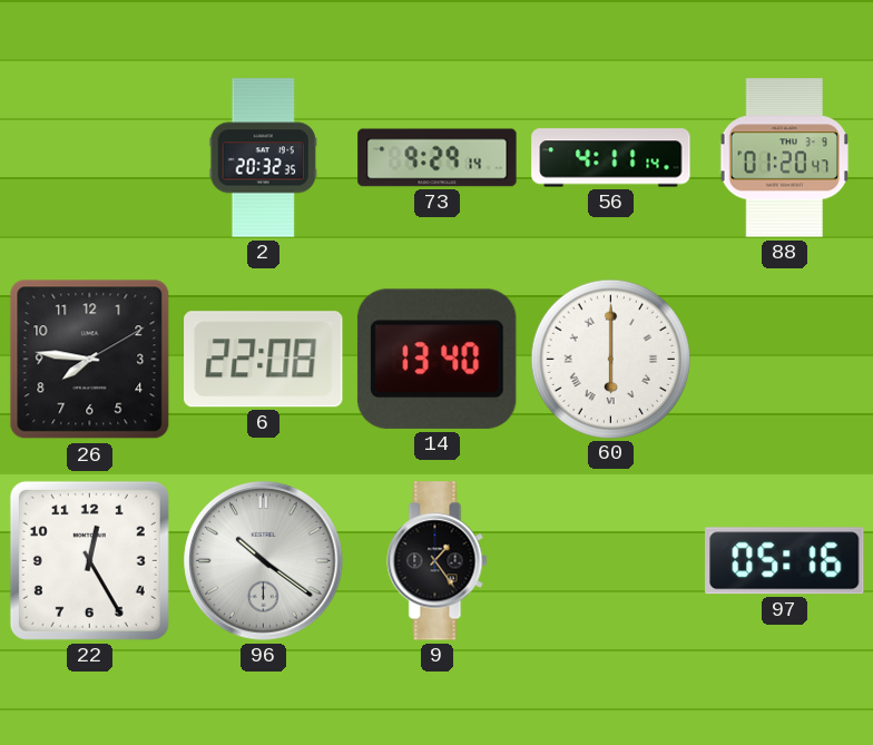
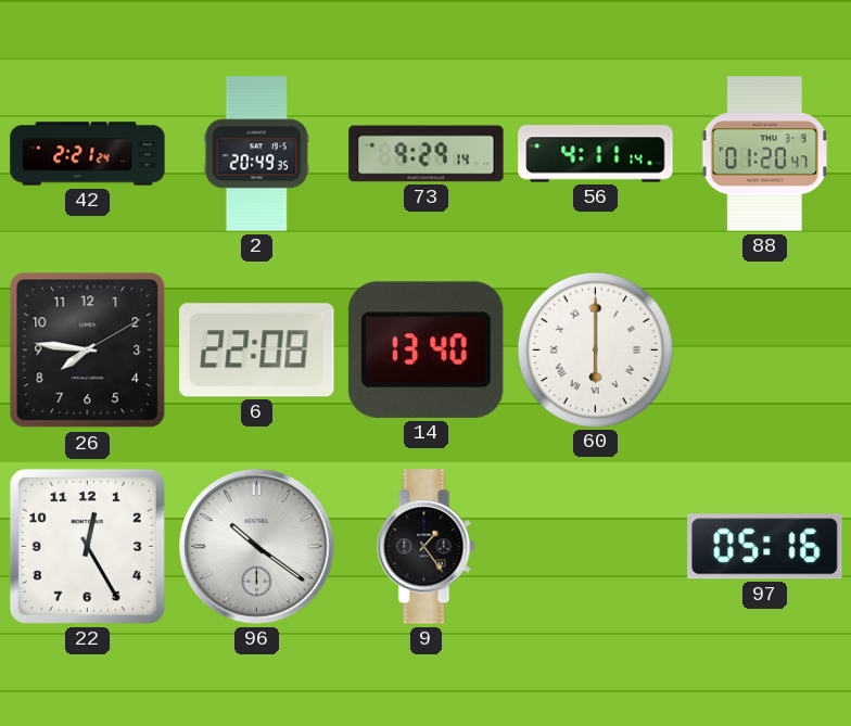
42: none -> 2:21
2: 20:32 -> 20:49
